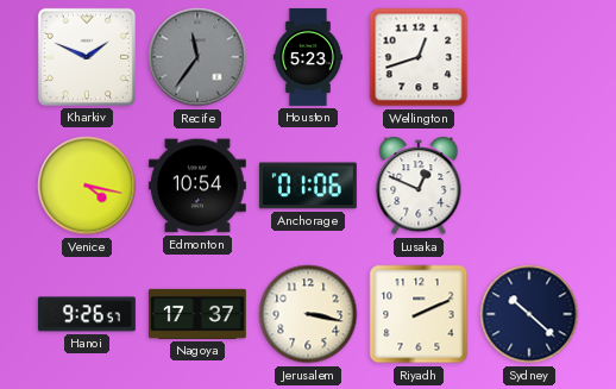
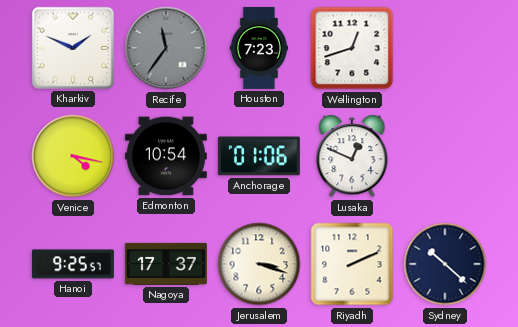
Houston: 5:23 -> 7:23
Hanoi: 9:26 -> 9:25
Jerusalem: 3:17 -> 3:18
